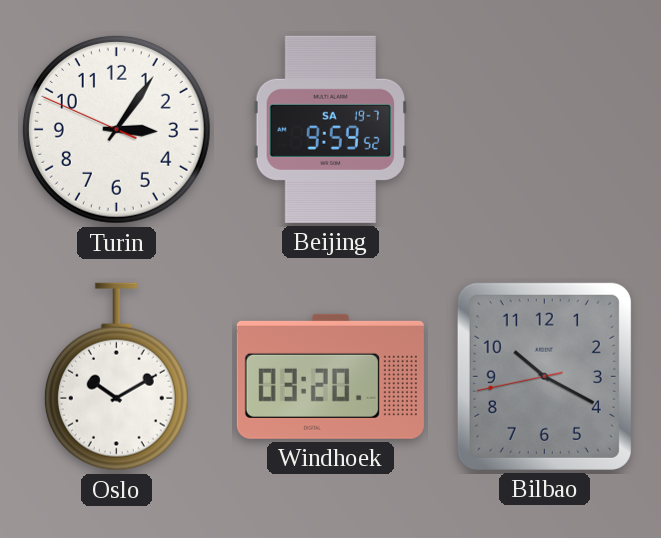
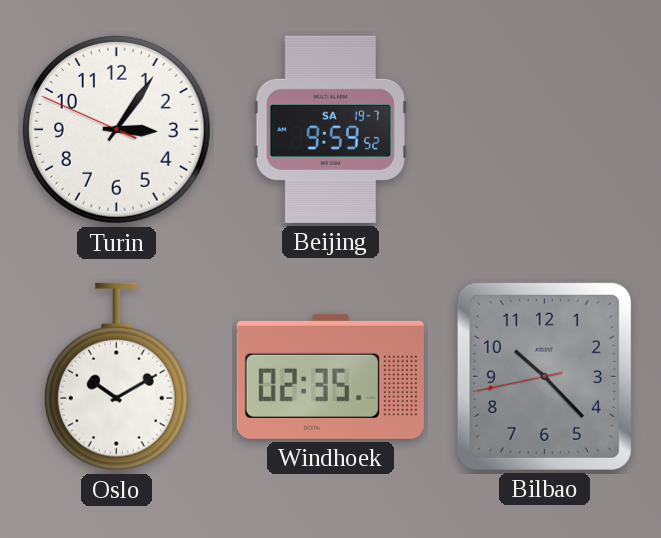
Windhoek: 03:20 -> 02:35
Bilbao: 10:19 -> 10:22
